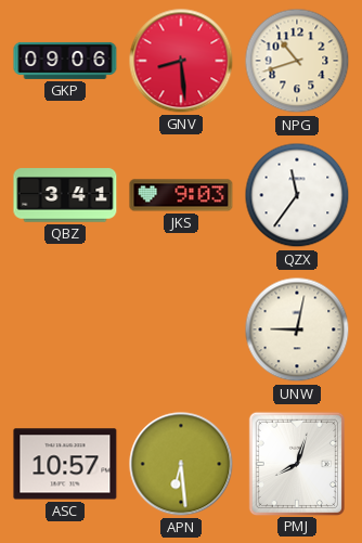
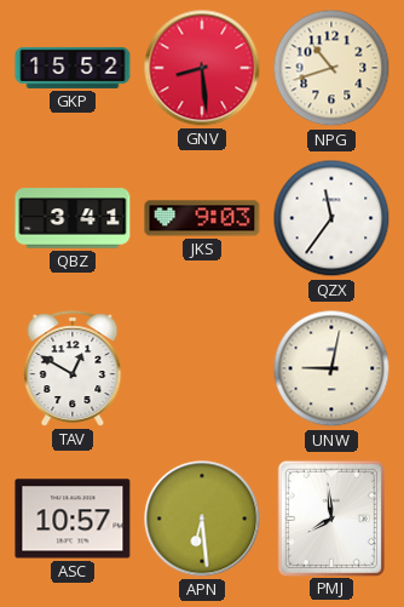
GKP: 09:06 -> 15:52
TAV: none -> 12:50
PMJ: 8:03 -> 7:59
